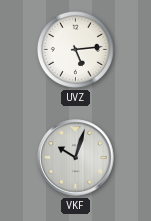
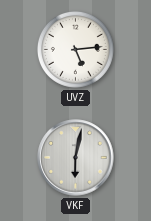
VKF: 10:03 -> 6:02
